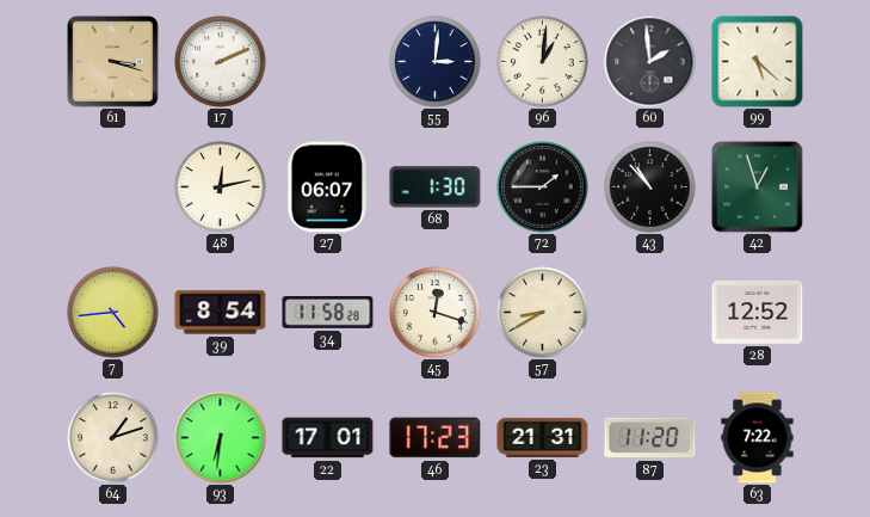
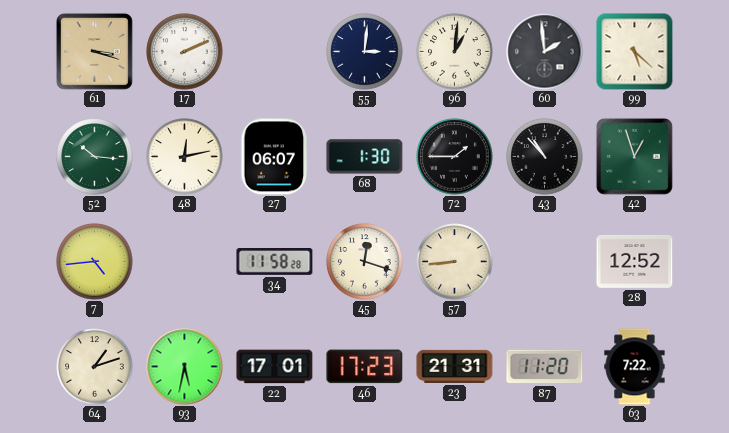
52: none -> 10:16
39: 8:54 -> none
57: 8:40 -> 8:44
93: 6:31 -> 5:32
